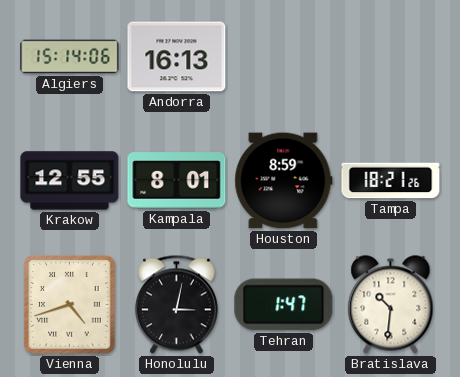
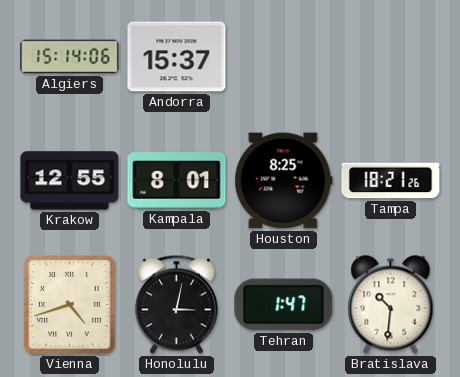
Andorra: 16:13 -> 15:37
Houston: 8:59 -> 8:25
